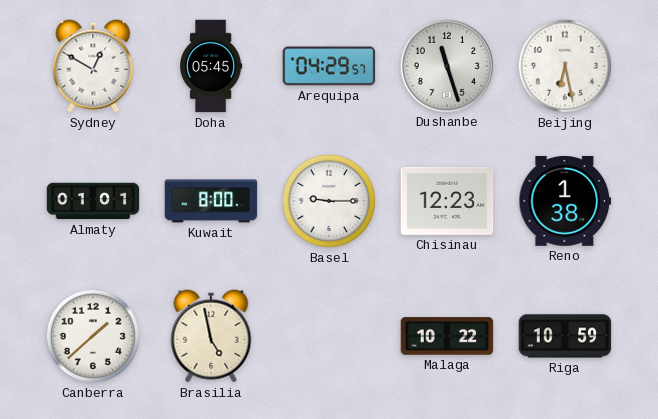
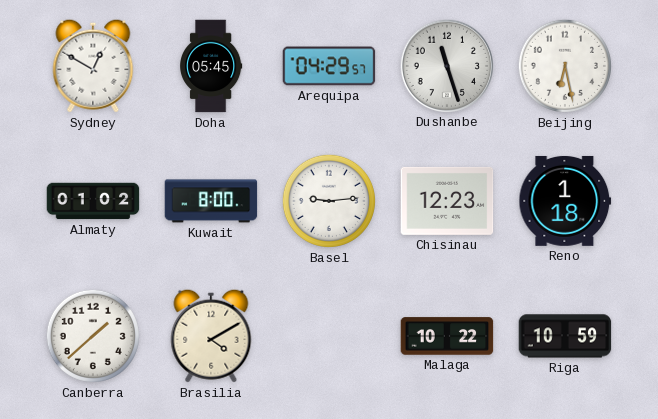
Almaty: 01:01 -> 01:02
Basel: 9:15 -> 9:14
Reno: 1:38 -> 1:18
Brasilia: 4:58 -> 4:10
